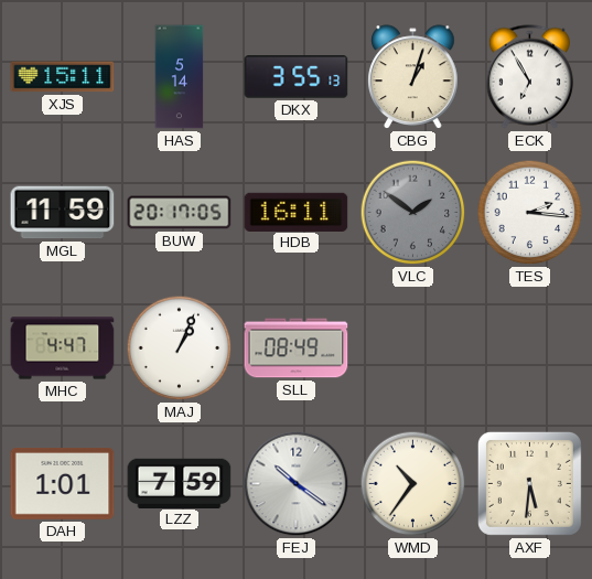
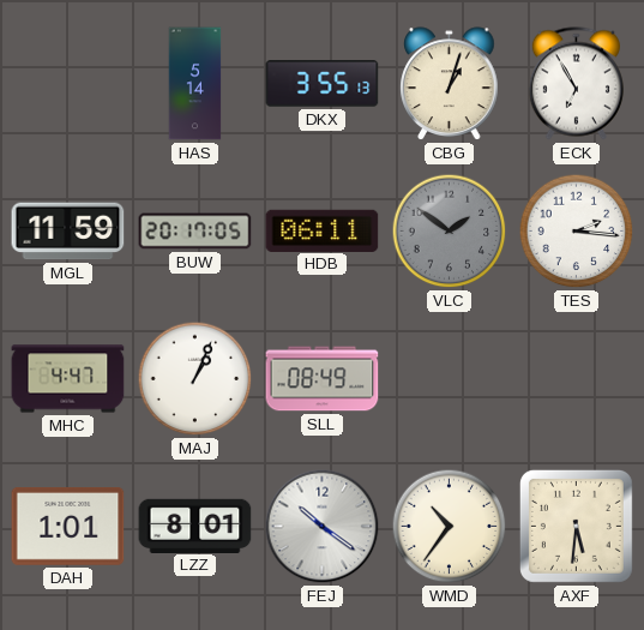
XJS: 15:11 -> none
HDB: 16:11 -> 06:11
LZZ: 7:59 -> 8:01
